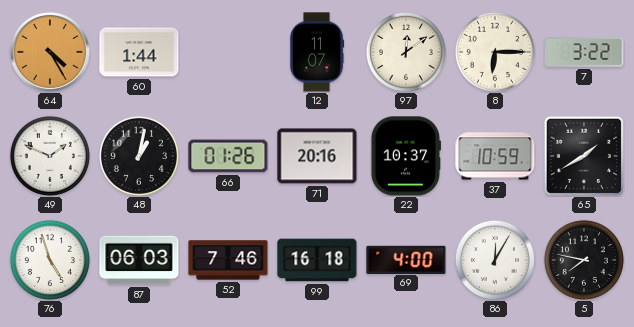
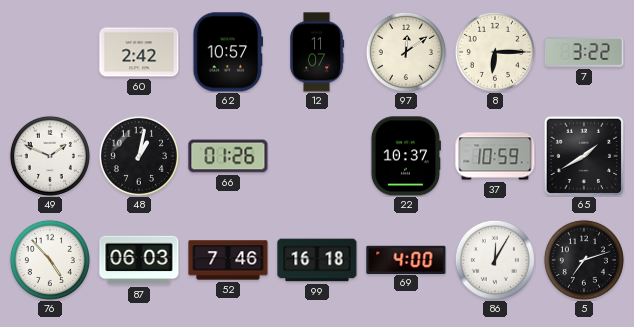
64: 4:25 -> none
60: 1:44 -> 2:42
62: none -> 10:57
71: 20:16 -> none
76: 4:57 -> 4:53
5: 7:47 -> 7:12
